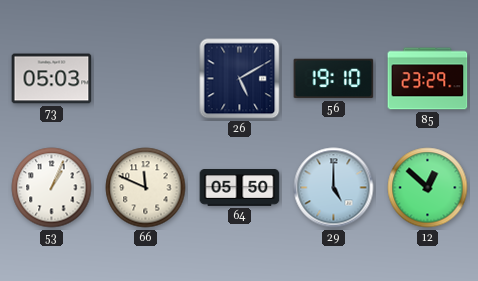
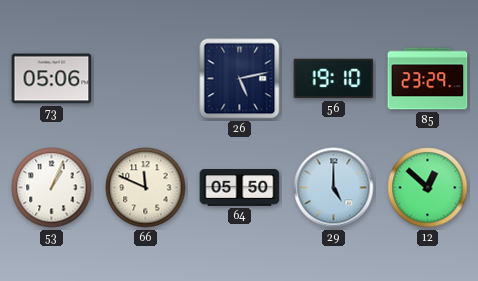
73: 05:03 -> 05:06
26: 5:10 -> 5:13
